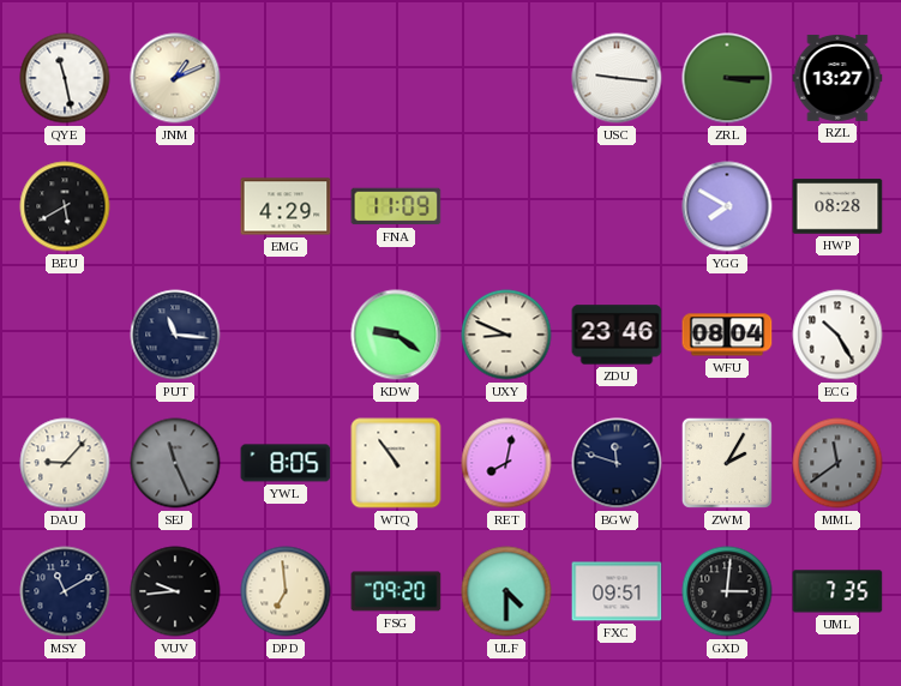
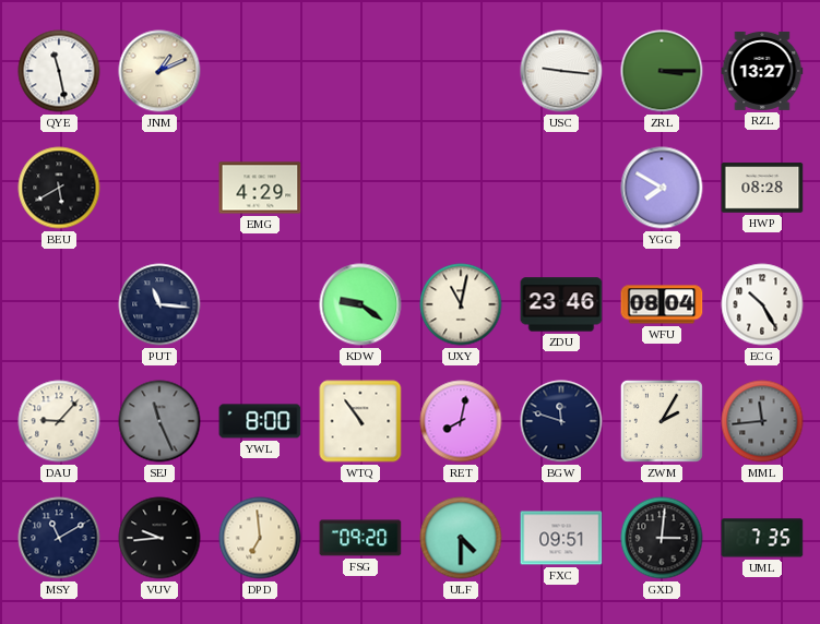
FNA: 11:09 -> none
UXY: 8:49 -> 11:02
YWL: 8:05 -> 8:00
MML: 11:39 -> 11:44
